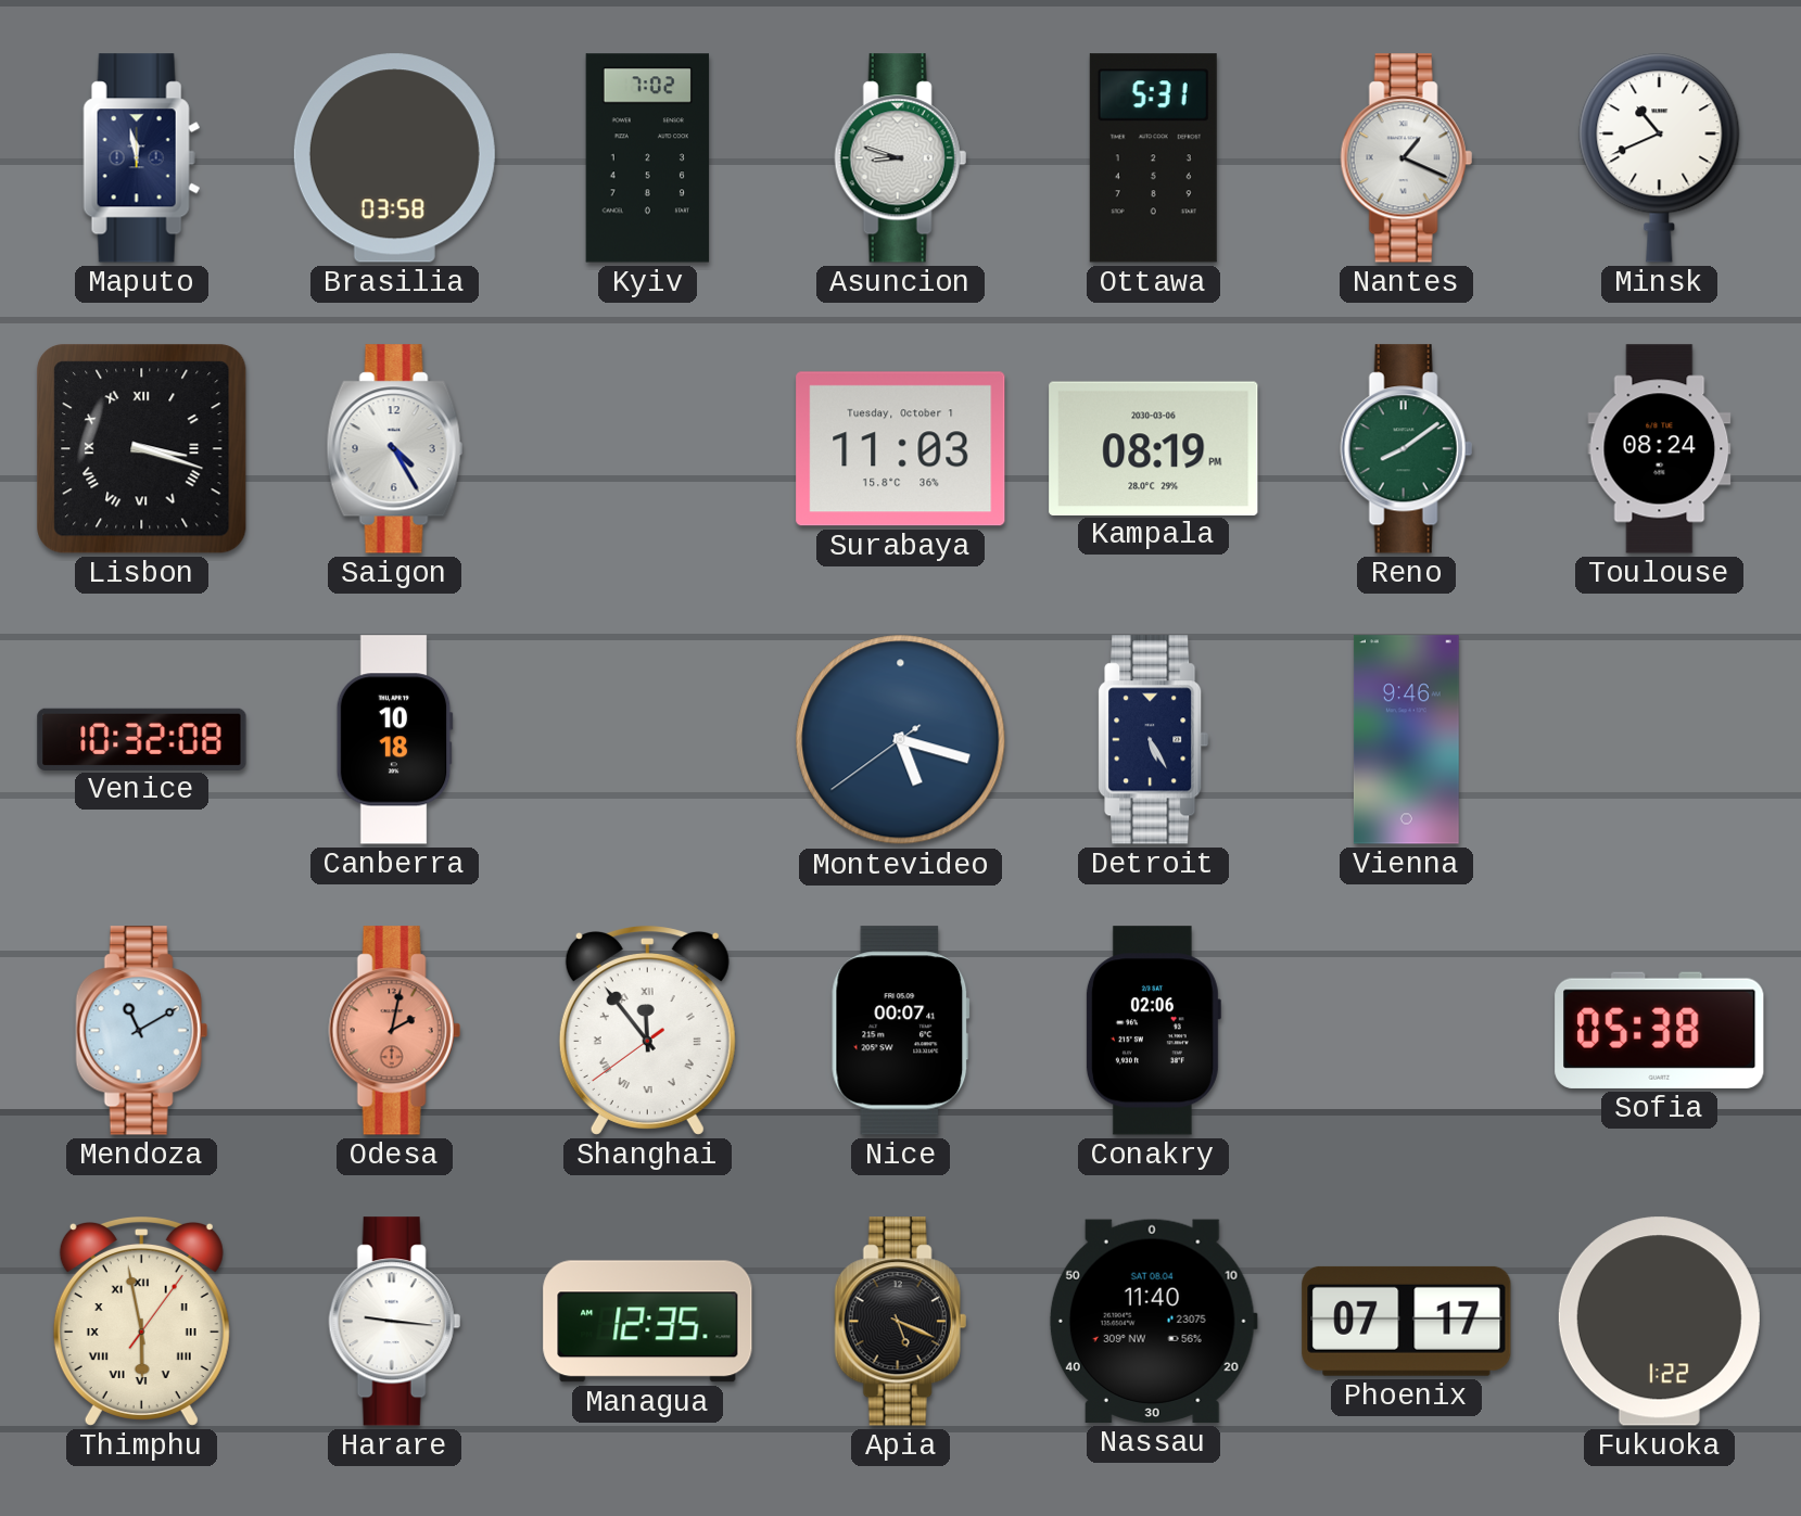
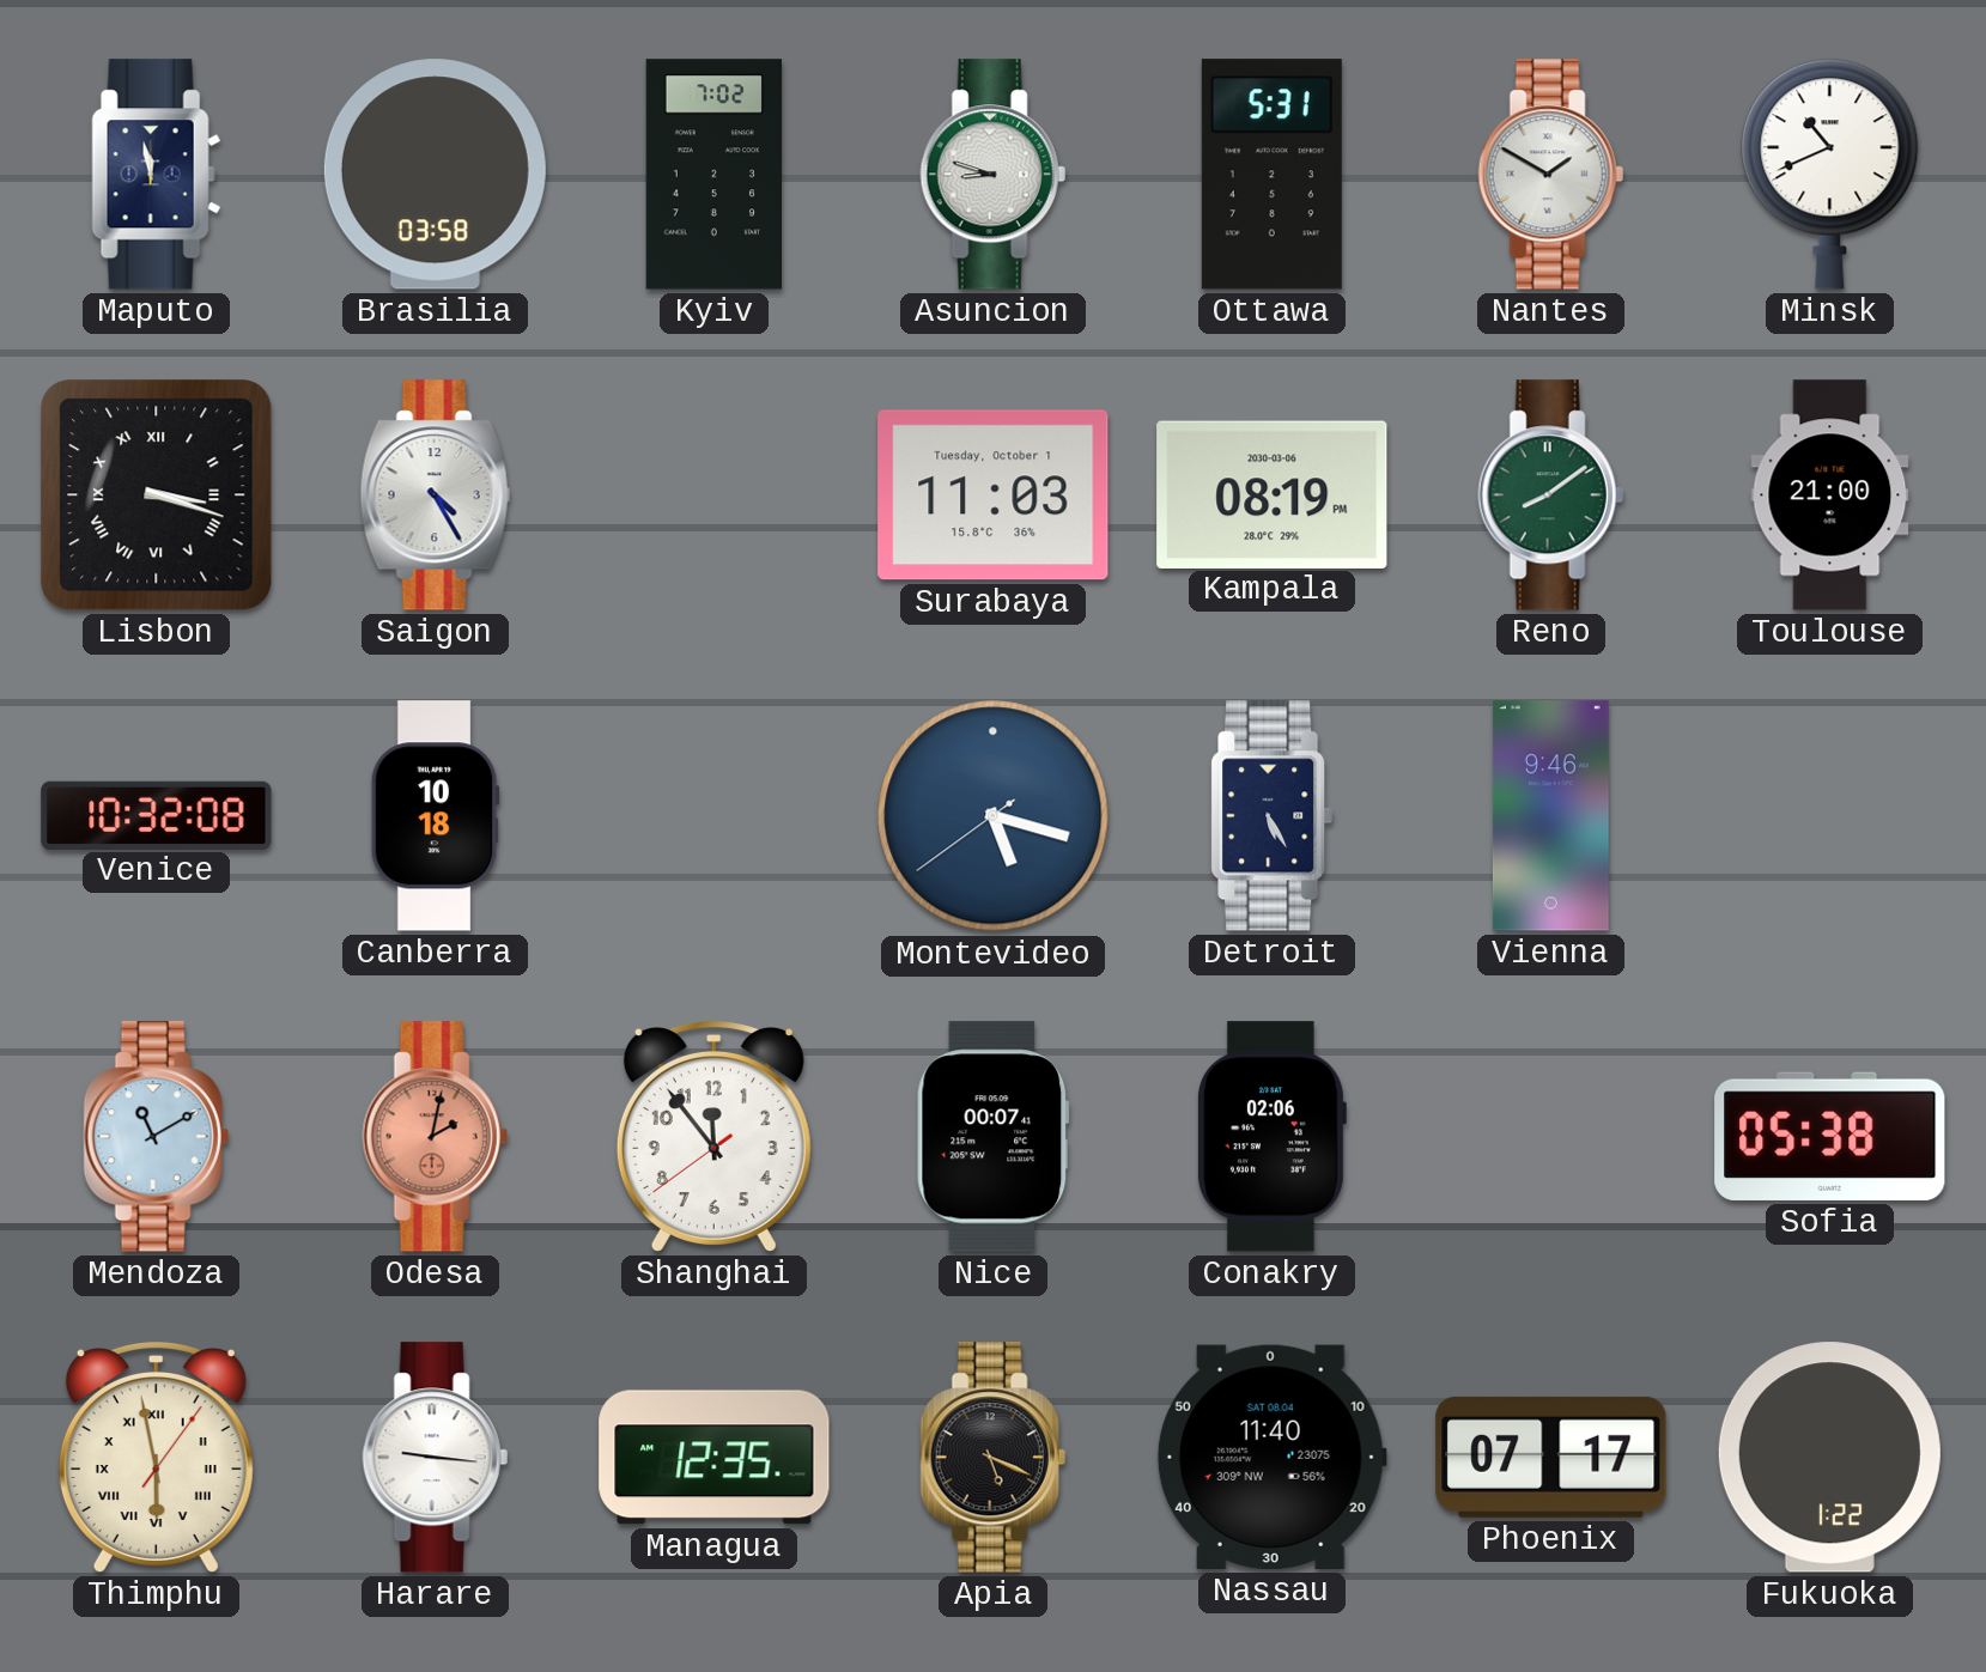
Nantes: 1:19 -> 1:50
Toulouse: 08:24 -> 21:00
Shanghai numerals: Roman -> Arabic
